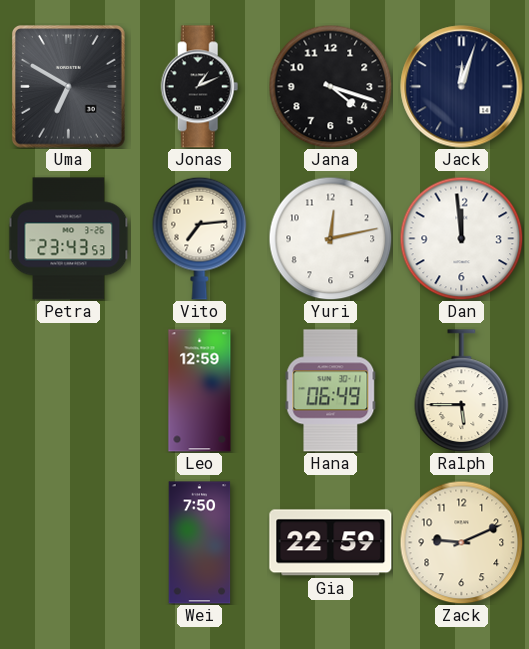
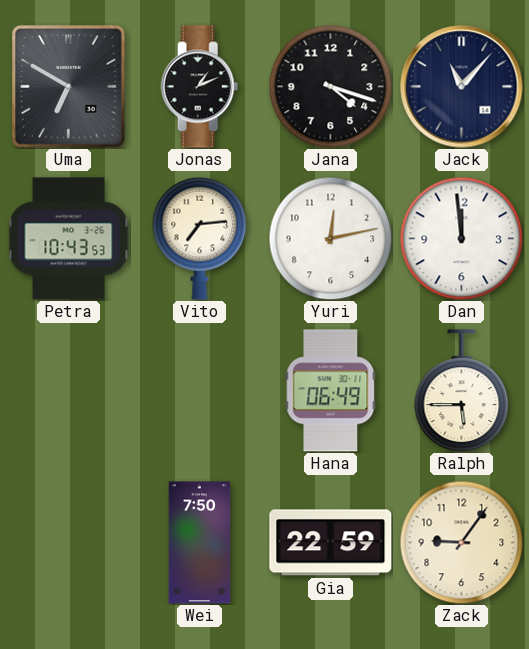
Jack: 12:03 -> 11:07
Petra: 23:43 -> 10:43
Leo: 12:59 -> none
Zack: 9:11 -> 9:06
